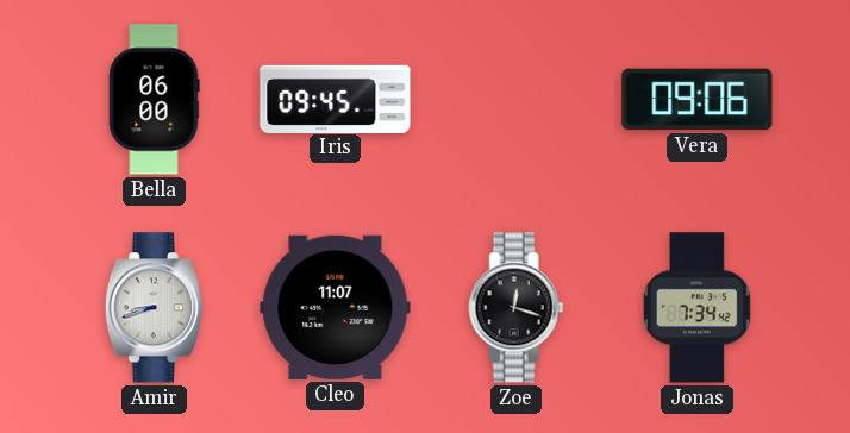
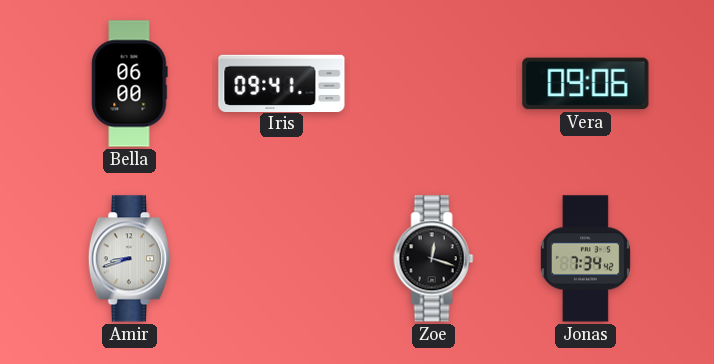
Iris: 09:45 -> 09:41
Cleo: 11:07 -> none
